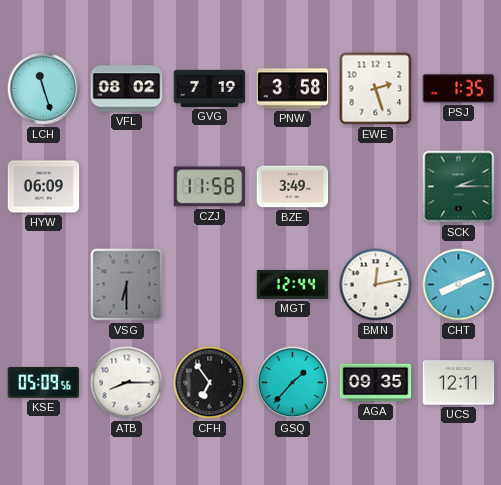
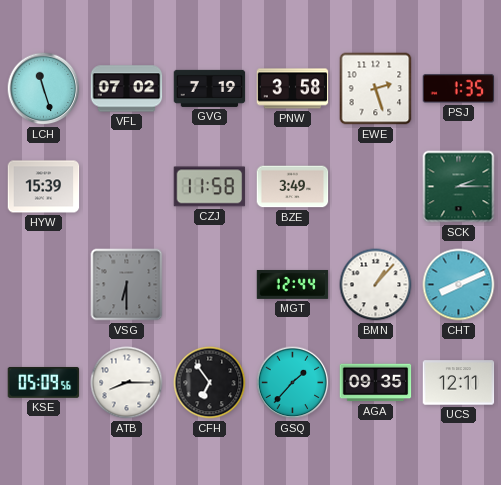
VFL: 08:02 -> 07:02
HYW: 06:09 -> 15:39
BMN: 12:13 -> 1:07
